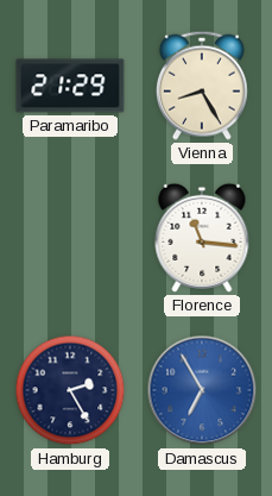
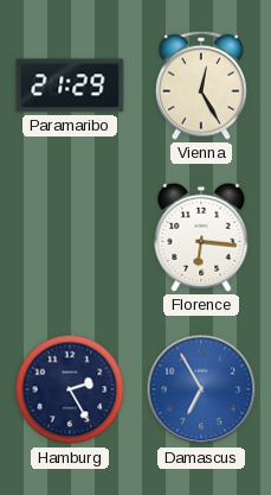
Vienna: 8:25 -> 12:25
Florence: 11:16 -> 6:16
